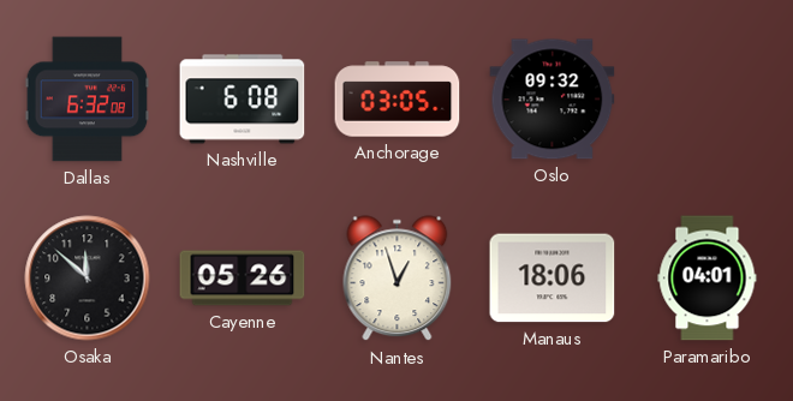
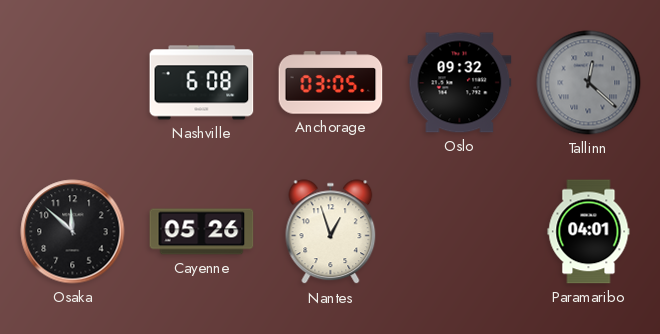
Dallas: 6:32 -> none
Tallinn: none -> 12:22
Manaus: 18:06 -> none
